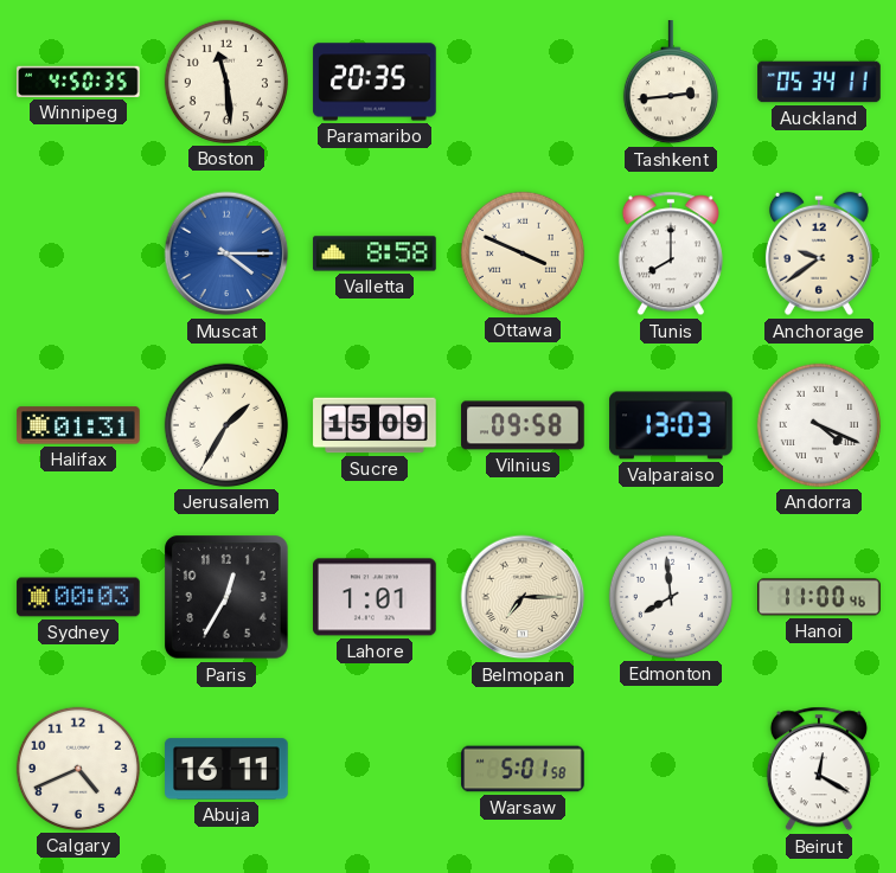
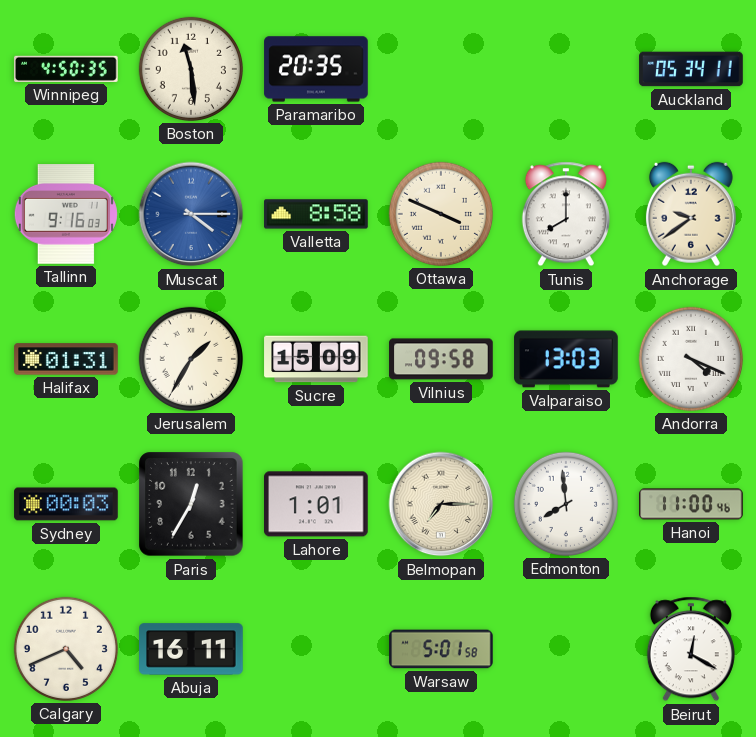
Tashkent: 2:44 -> none
Tallinn: none -> 9:16
